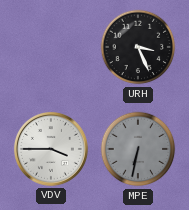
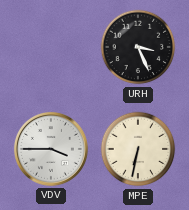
MPE dial: grey -> cream
